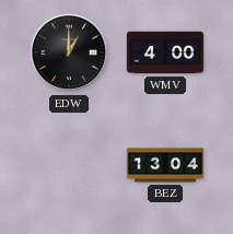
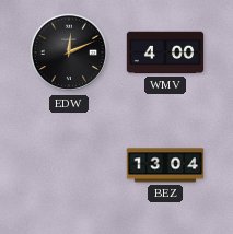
EDW: 1:00 -> 12:11
